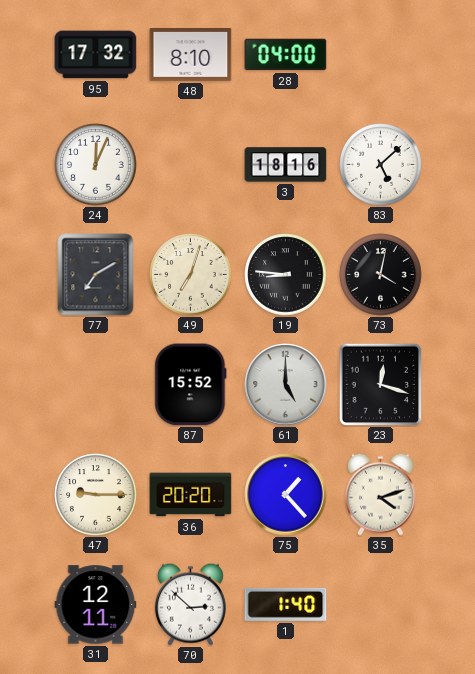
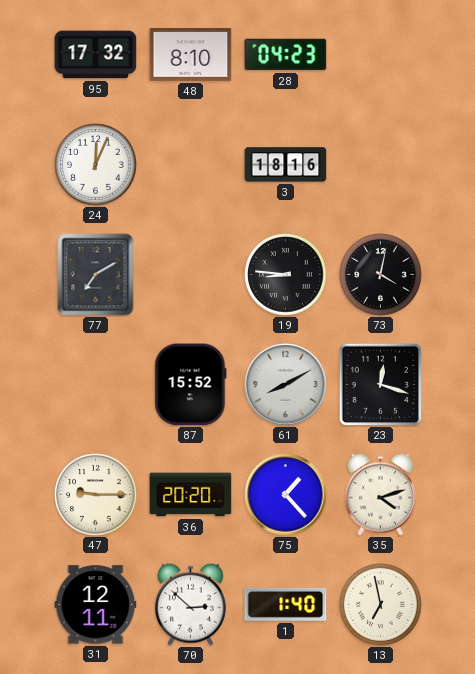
28: 04:00 -> 04:23
83: 5:08 -> none
49: 7:03 -> none
61: 5:00 -> 8:10
13: none -> 6:58
